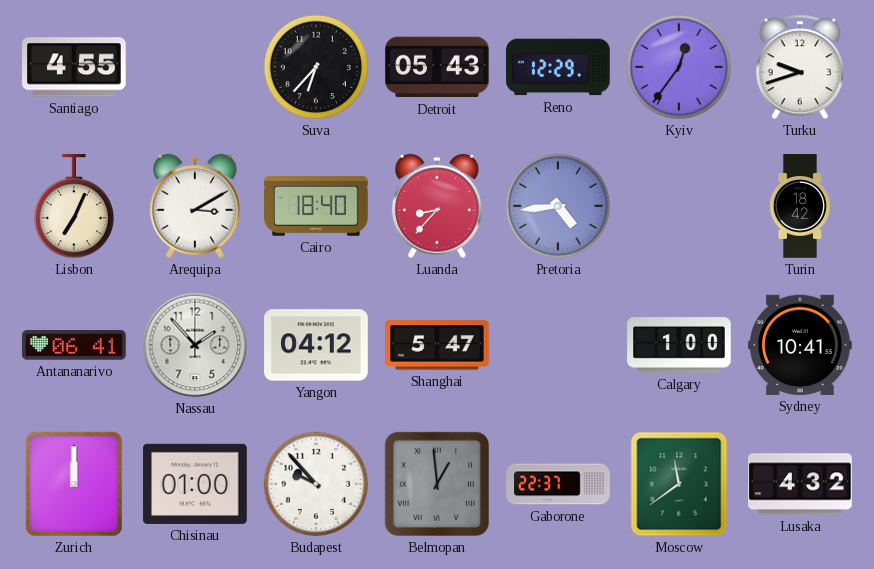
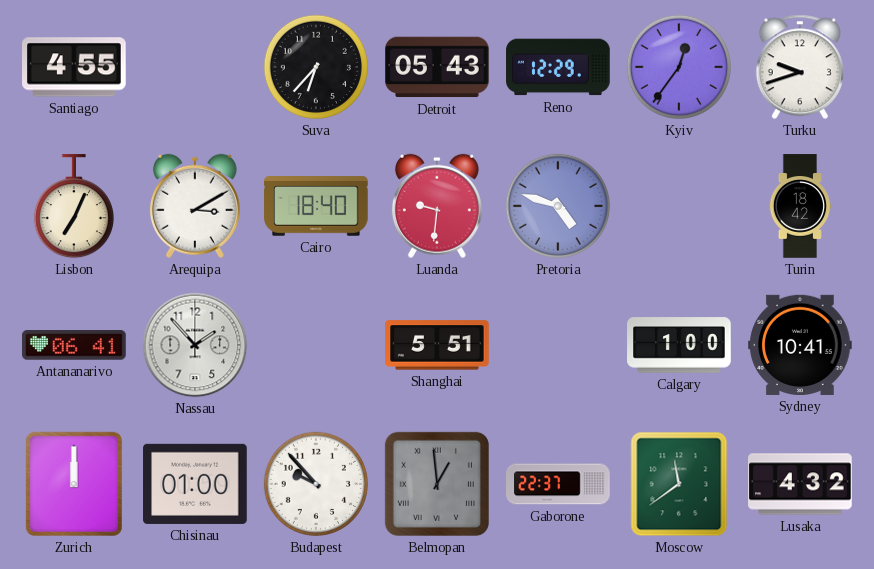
Luanda: 8:37 -> 9:31
Pretoria: 4:44 -> 4:48
Yangon: 04:12 -> none
Shanghai: 5:47 -> 5:51
